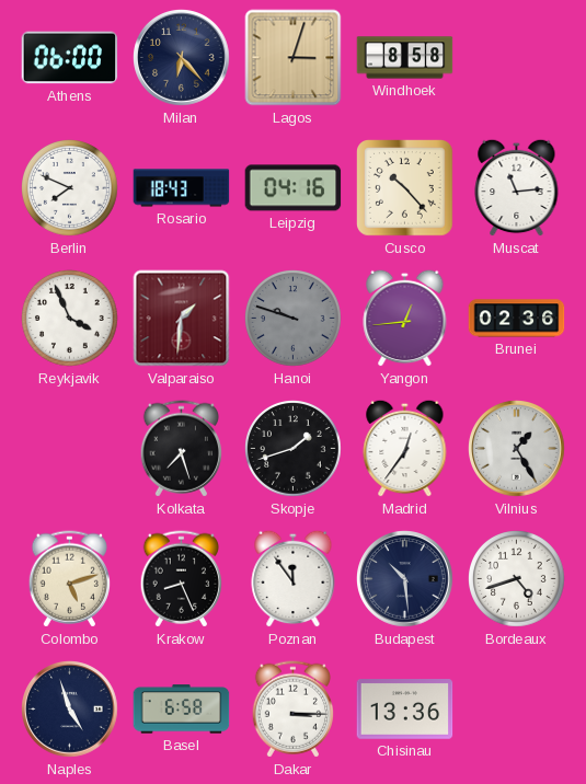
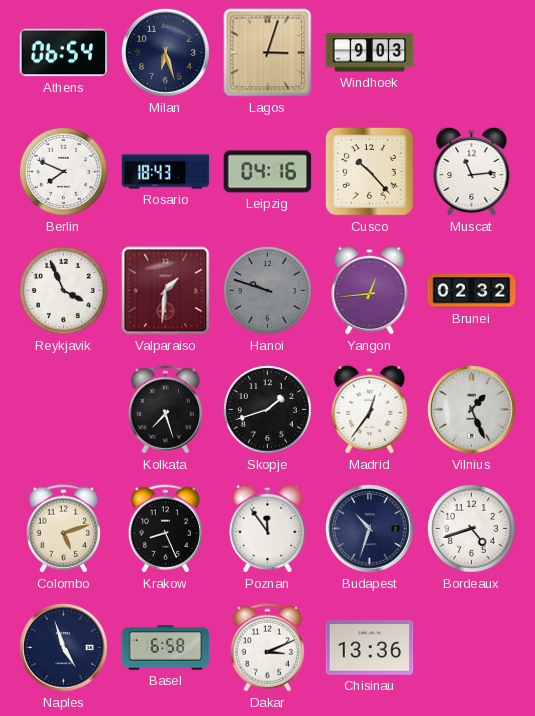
Athens: 06:00 -> 06:54
Milan: 6:23 -> 6:27
Windhoek: 8:58 -> 9:03
Brunei: 02:36 -> 02:32
Vilnius: 1:25 -> 1:26
Budapest: 10:29 -> 10:33
Dakar: 3:15 -> 3:11
